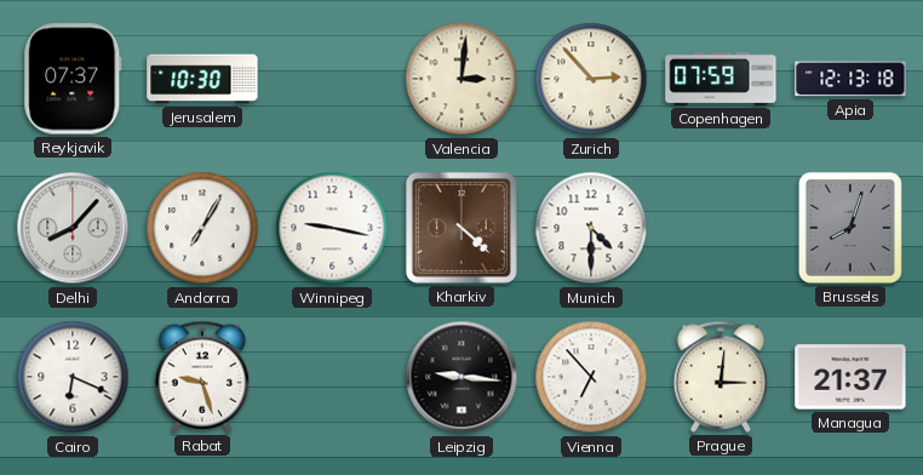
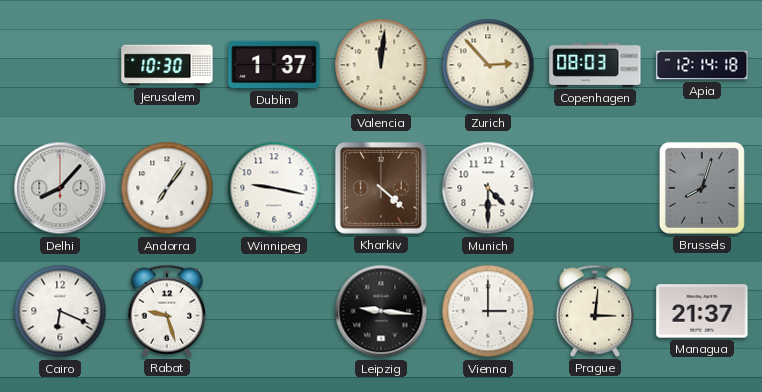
Reykjavik: 07:37 -> none
Dublin: none -> 1:37
Valencia: 3:01 -> 12:01
Copenhagen: 07:59 -> 08:03
Apia: 12:13 -> 12:14
Andorra: 7:05 -> 7:06
Vienna: 6:53 -> 3:00
